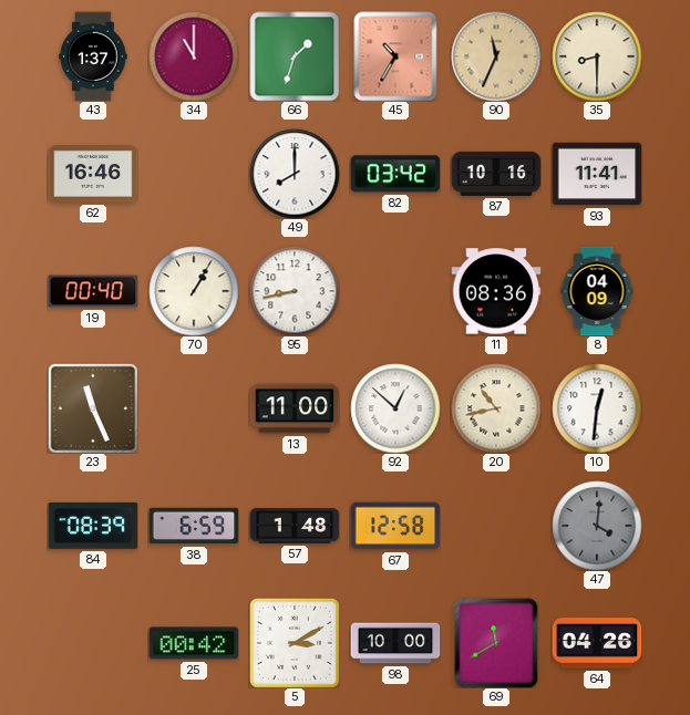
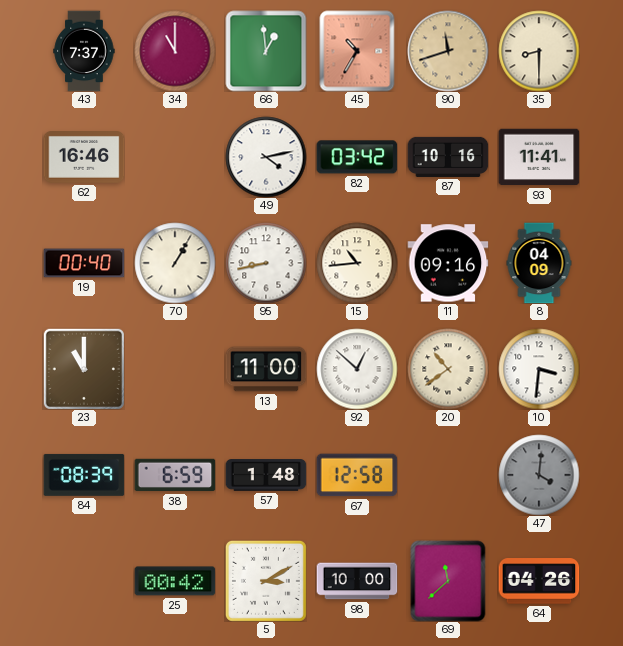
43: 1:37 -> 7:37
66: 1:33 -> 12:59
90: 11:34 -> 11:42
49: 8:00 -> 4:13
15: none -> 10:44
11: 08:36 -> 09:16
23: 11:26 -> 11:00
20: 10:43 -> 10:39
10: 12:31 -> 3:31
69: 11:40 -> 11:38
